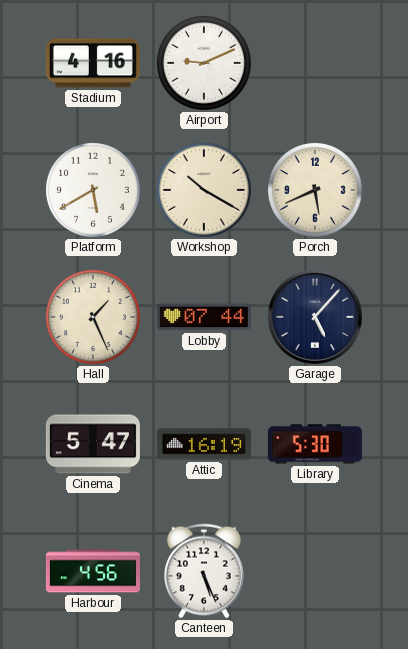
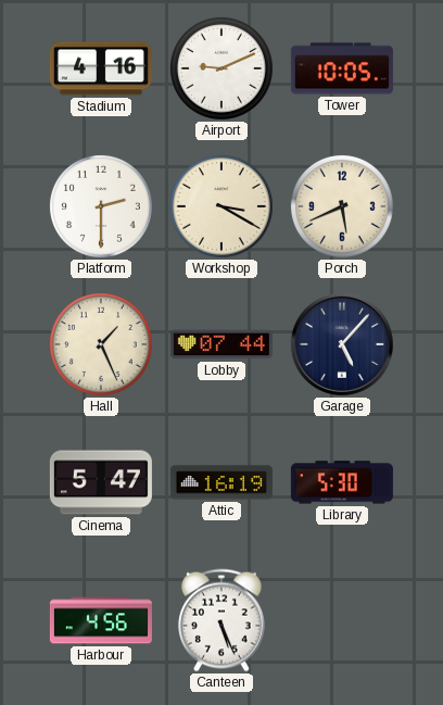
Tower: none -> 10:05
Platform: 5:40 -> 2:30
Workshop: 10:20 -> 3:20
